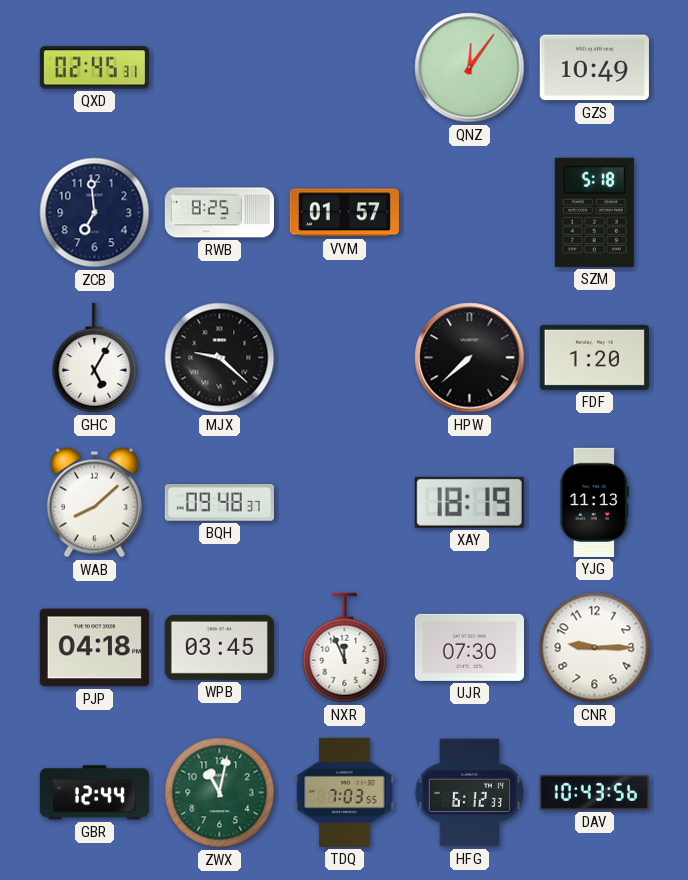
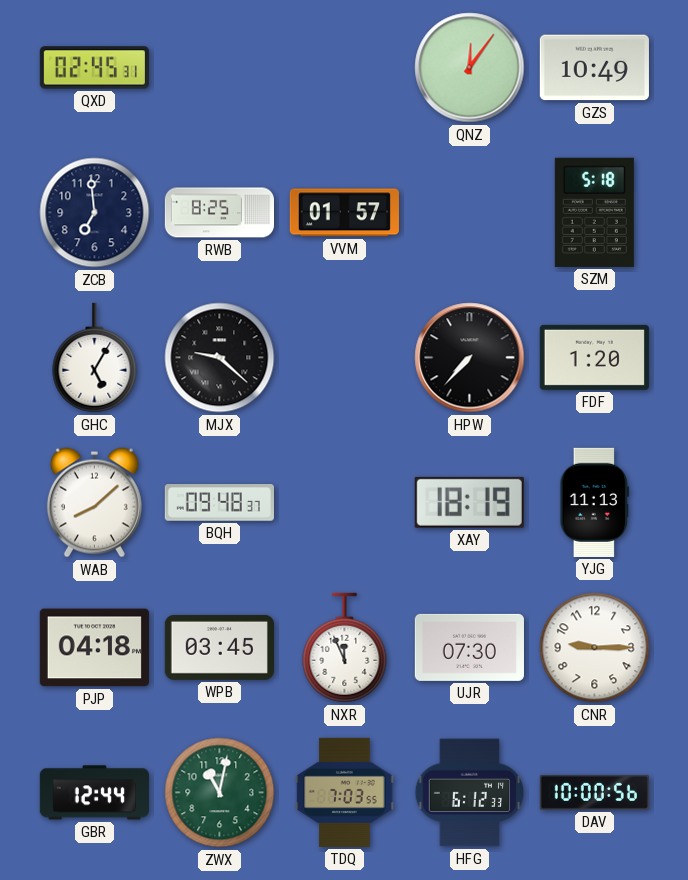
HPW: 7:38 -> 7:37
DAV: 10:43 -> 10:00
